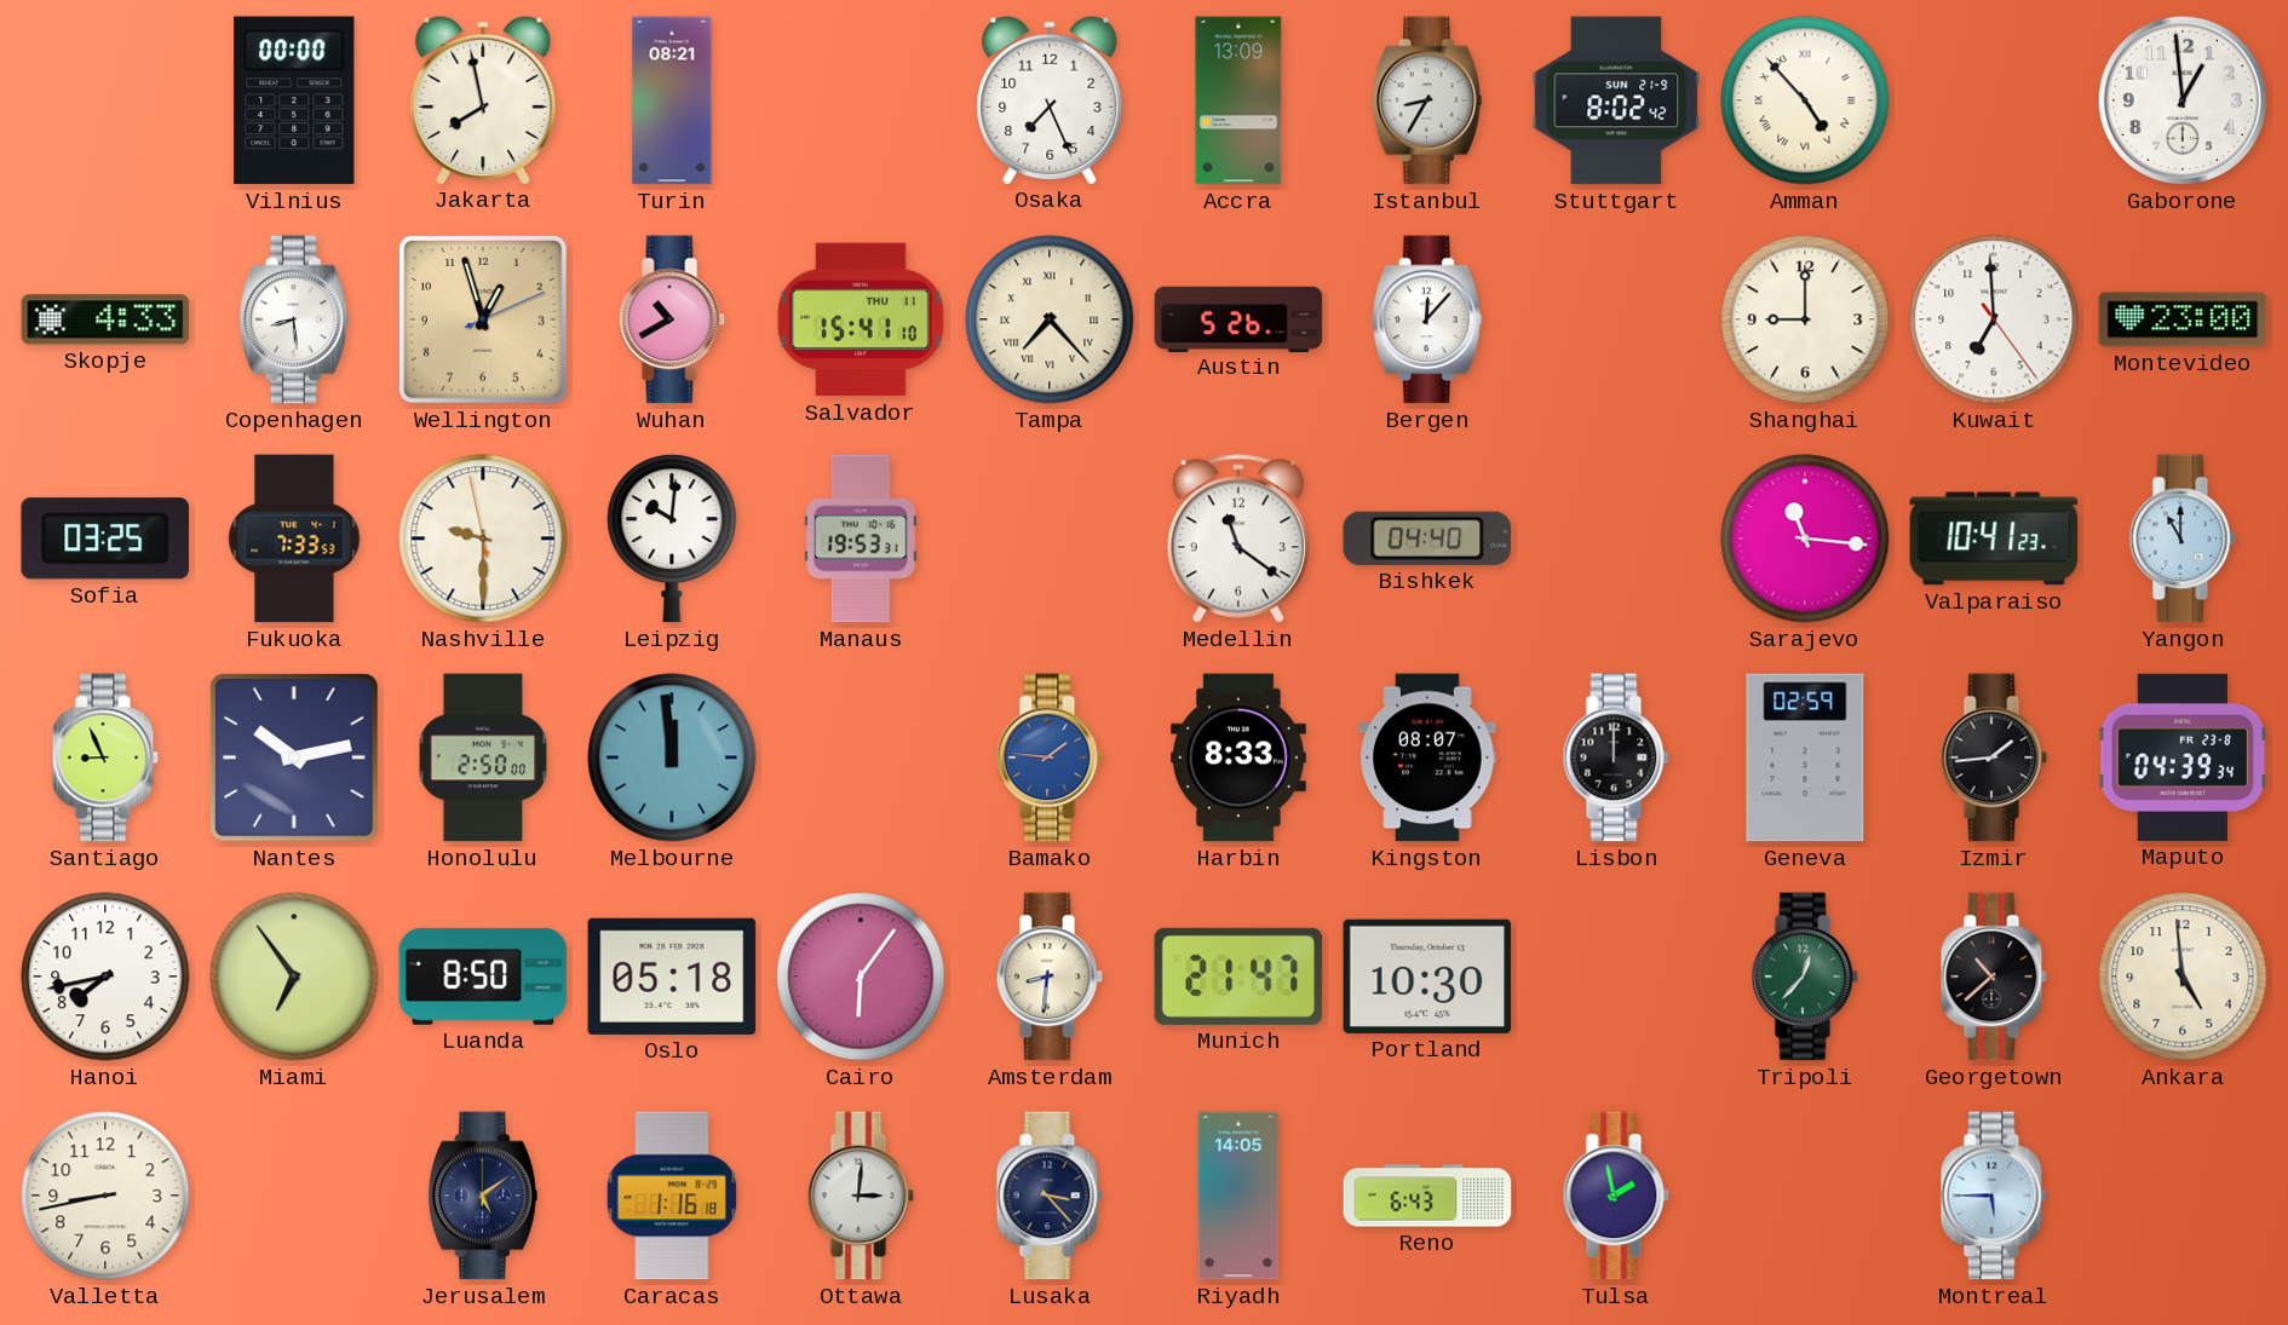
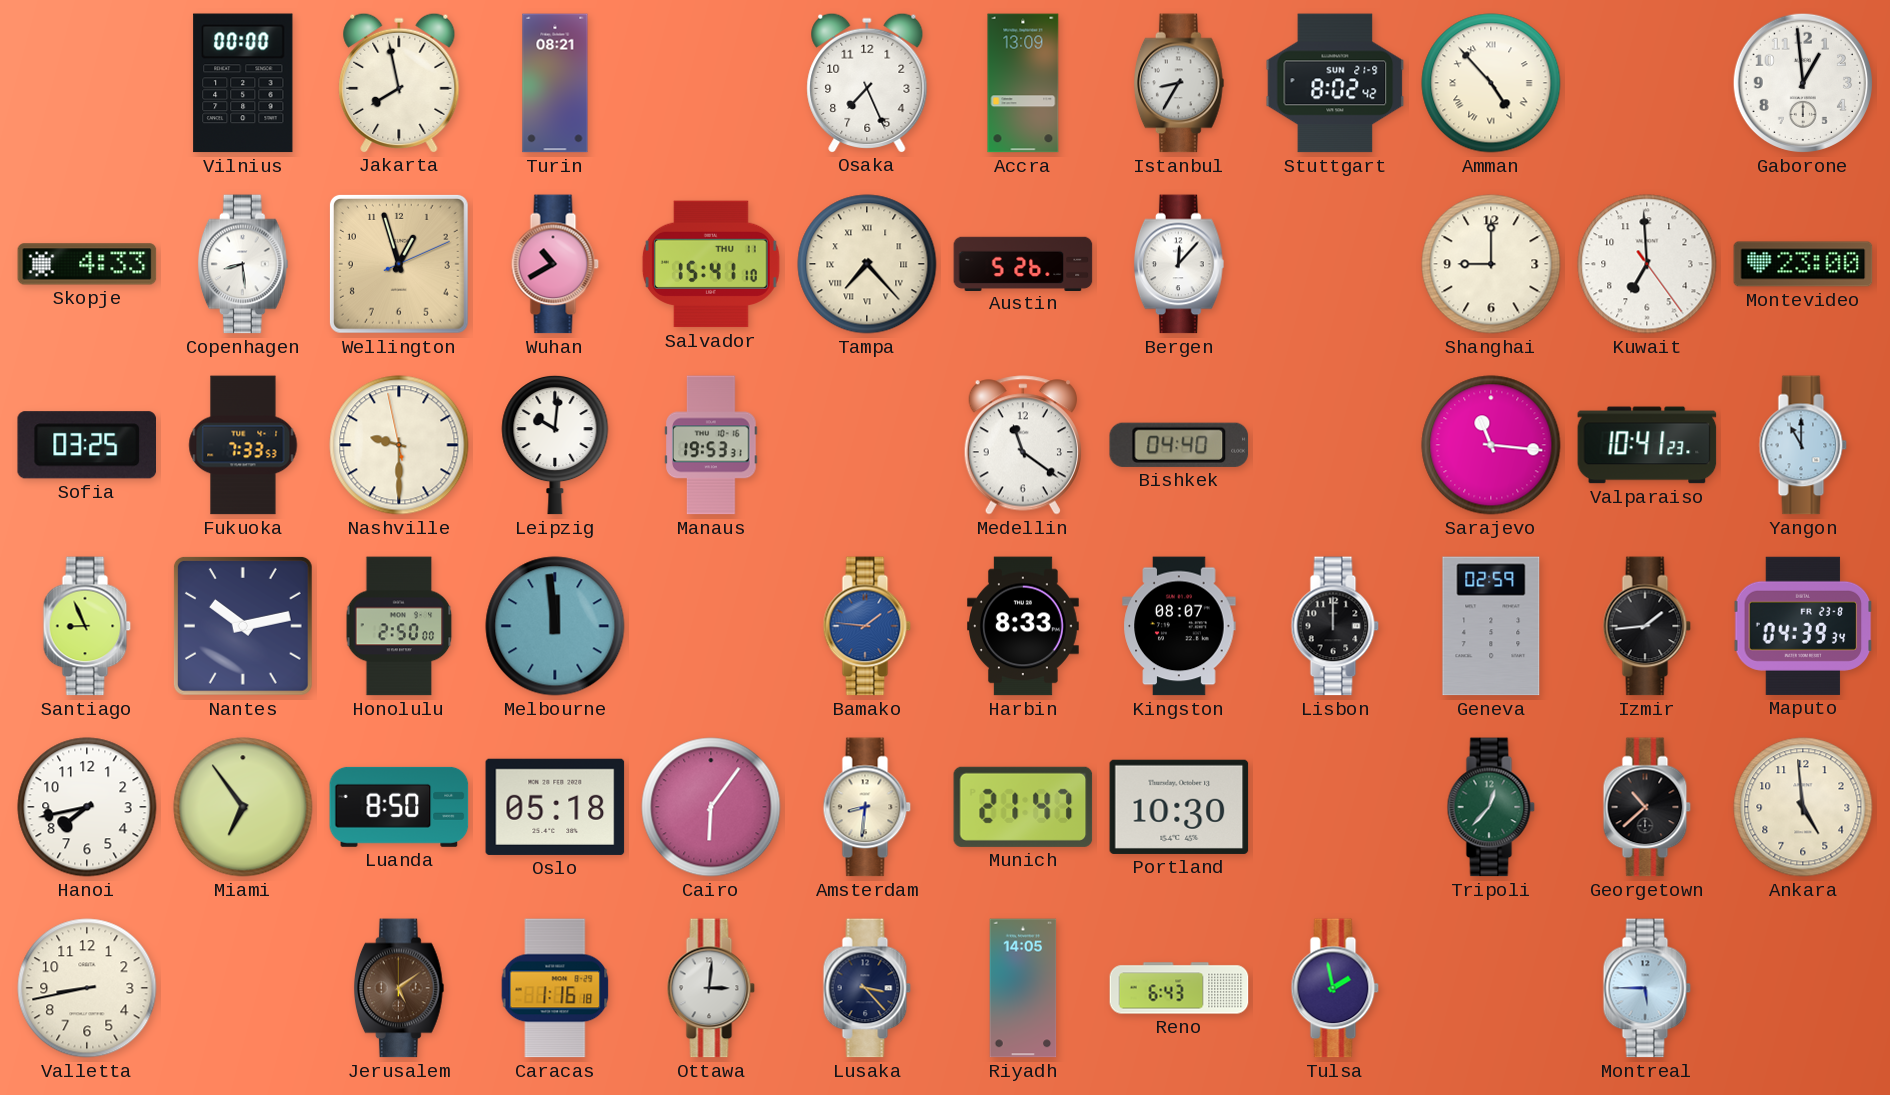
Jerusalem dial: navy -> brown
